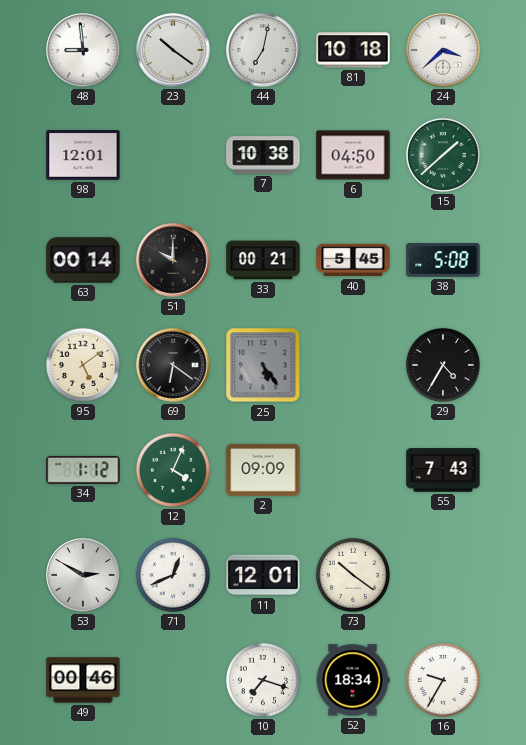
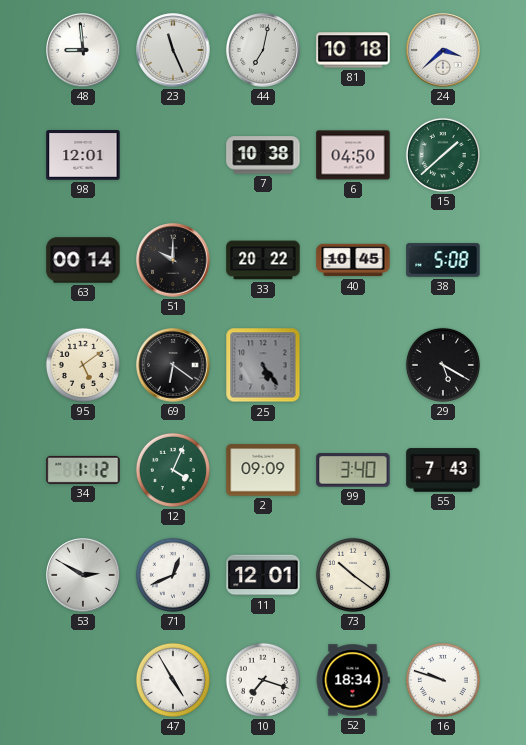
23: 10:21 -> 11:26
33: 00:21 -> 20:22
40: 5:45 -> 10:45
29: 4:35 -> 5:20
99: none -> 3:40
49: 00:46 -> none
47: none -> 4:55
16: 9:35 -> 9:48
